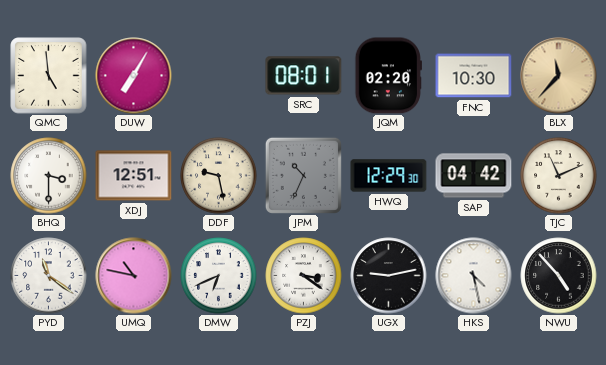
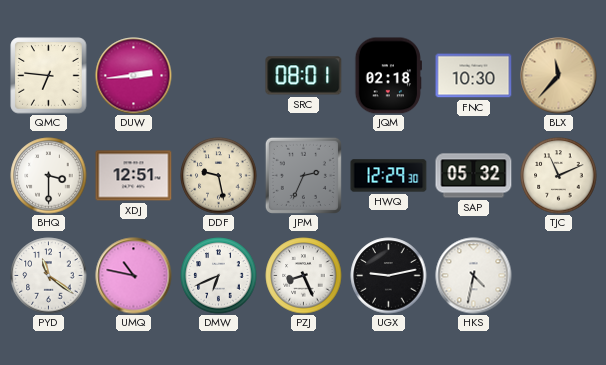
QMC: 4:59 -> 6:46
DUW: 7:05 -> 2:44
JQM: 02:20 -> 02:18
JPM: 10:34 -> 2:34
SAP: 04:42 -> 05:32
PZJ: 3:21 -> 8:26
HKS: 4:28 -> 4:32
NWU: 4:53 -> none
